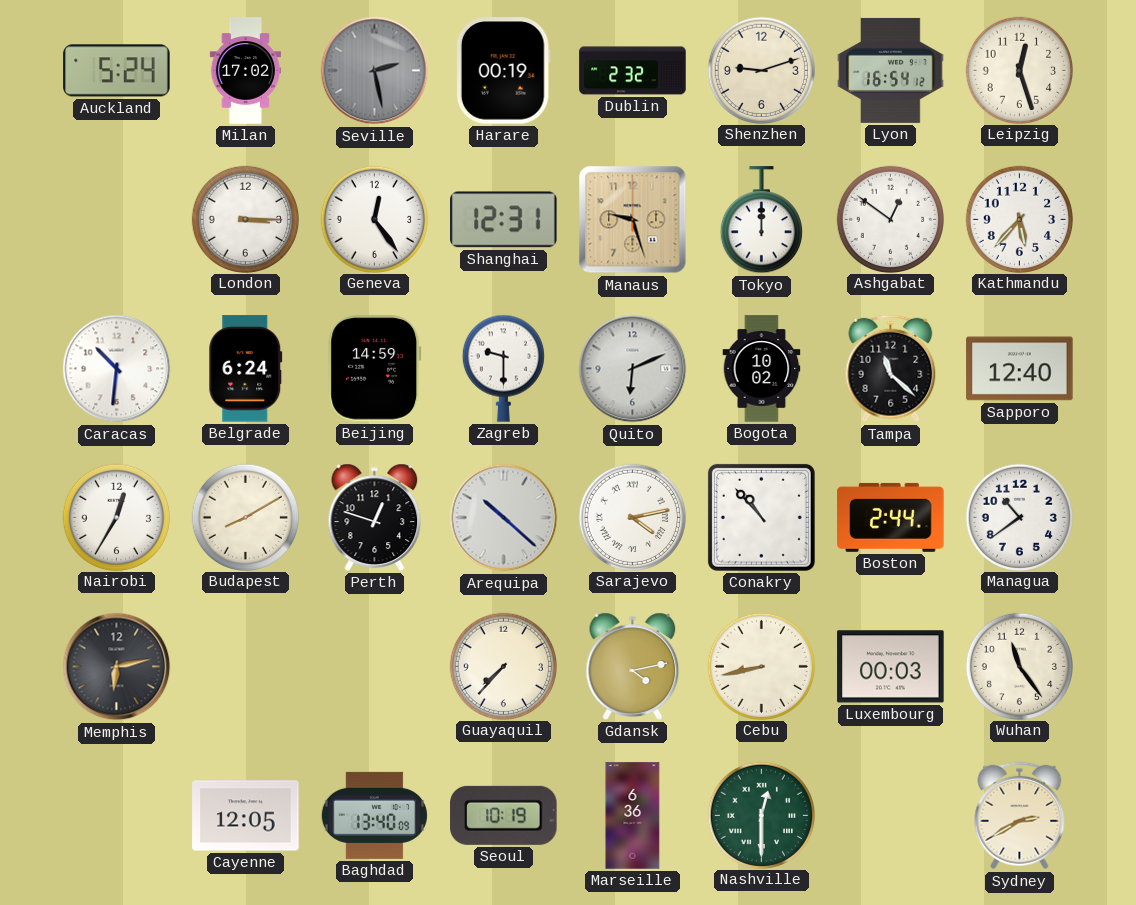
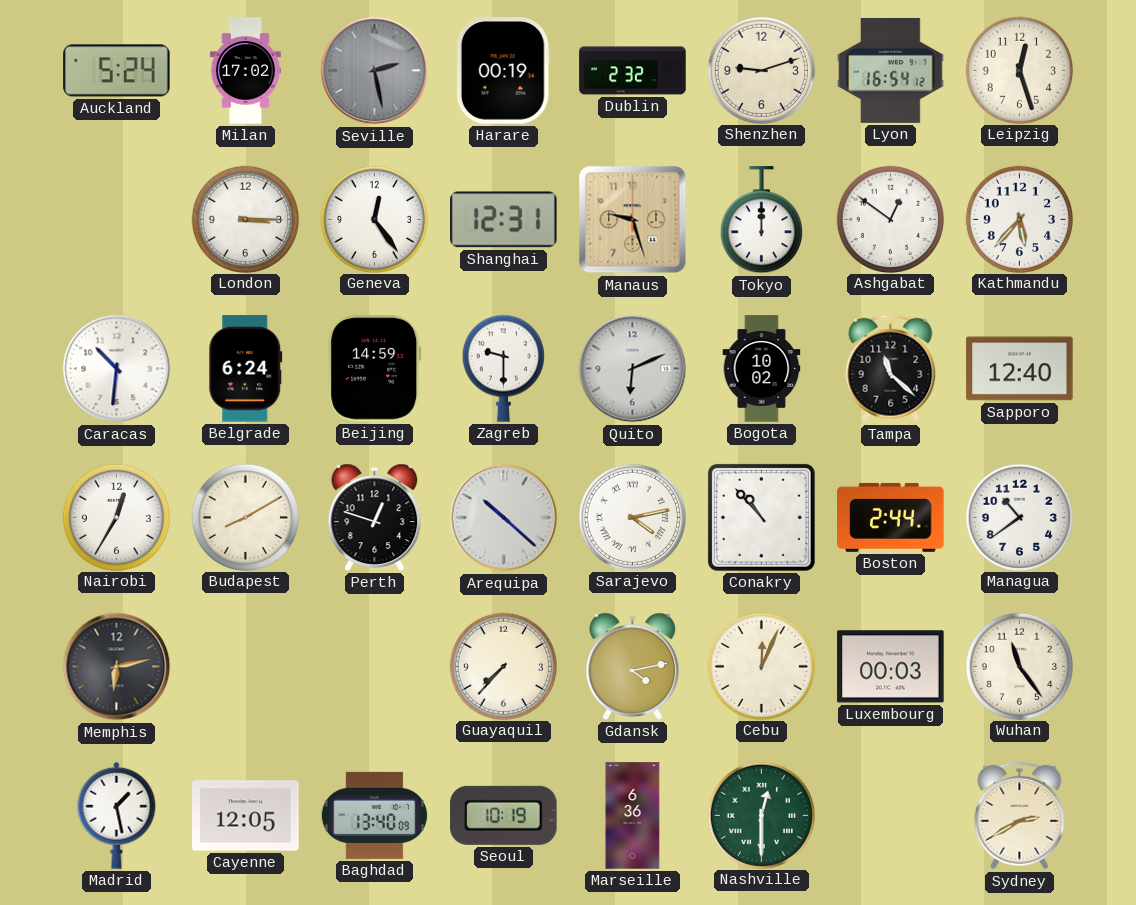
Cebu: 8:43 -> 12:04
Madrid: none -> 1:28
